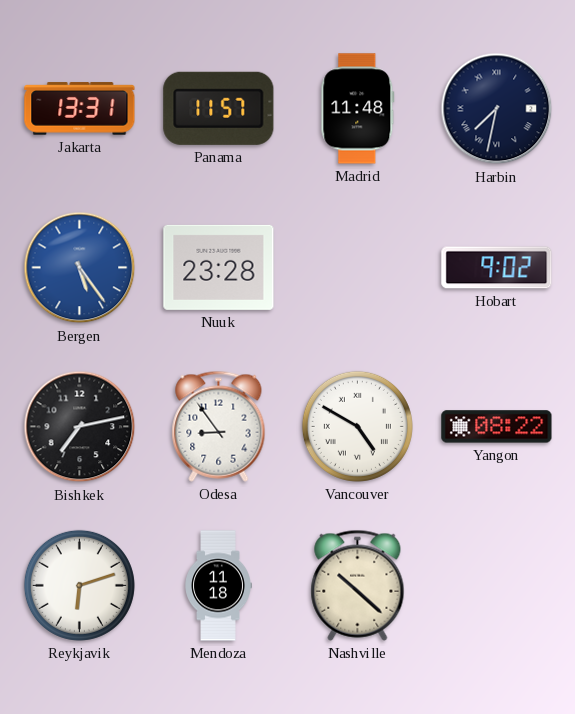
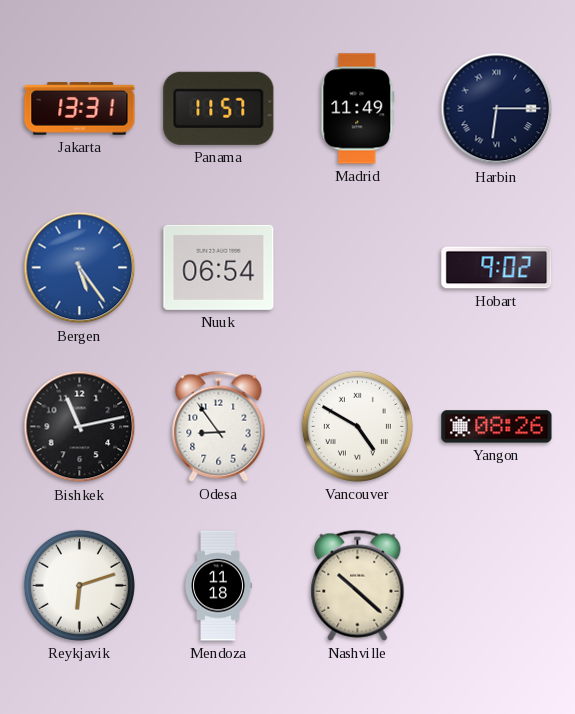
Madrid: 11:48 -> 11:49
Harbin: 7:32 -> 6:15
Nuuk: 23:28 -> 06:54
Bishkek: 7:13 -> 11:13
Yangon: 08:22 -> 08:26
